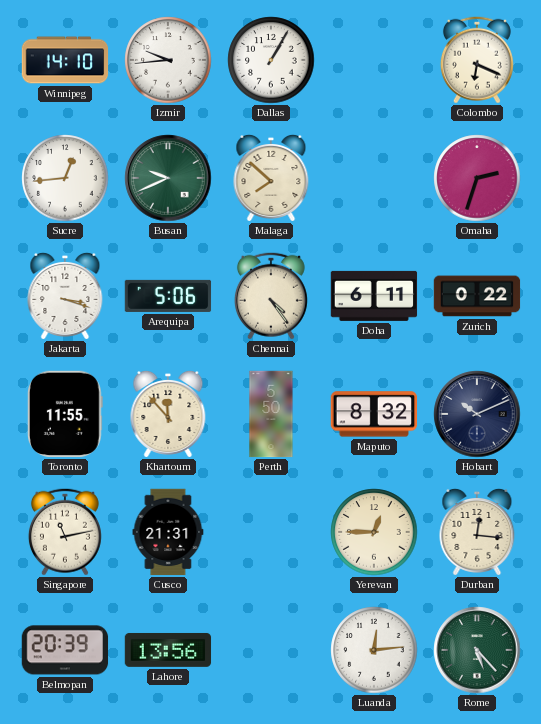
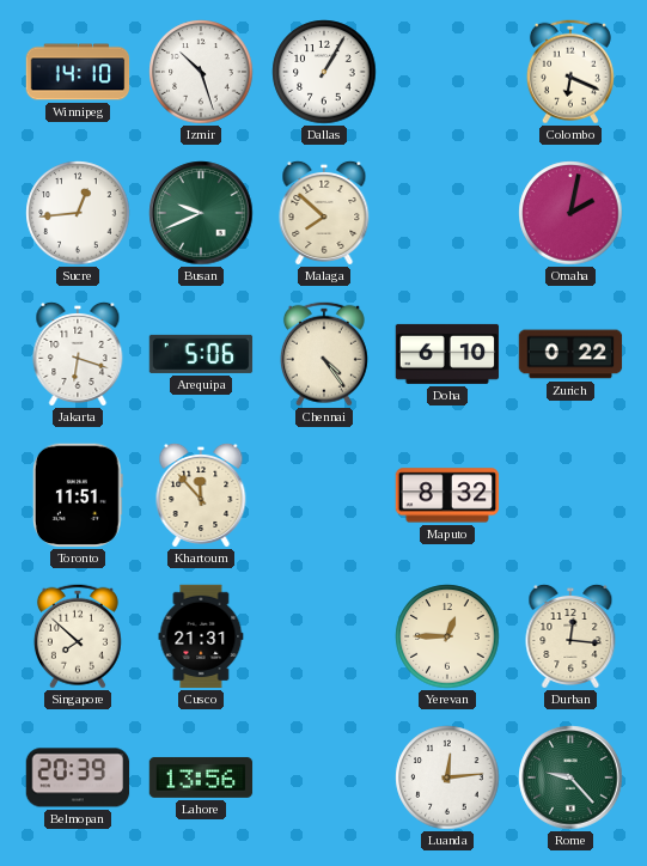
Izmir: 9:44 -> 10:27
Omaha: 2:33 -> 2:02
Jakarta: 3:18 -> 6:18
Doha: 6:11 -> 6:10
Toronto: 11:55 -> 11:51
Perth: 5:50 -> none
Hobart: 10:11 -> none
Singapore: 11:13 -> 7:52
Rome: 5:23 -> 9:23
